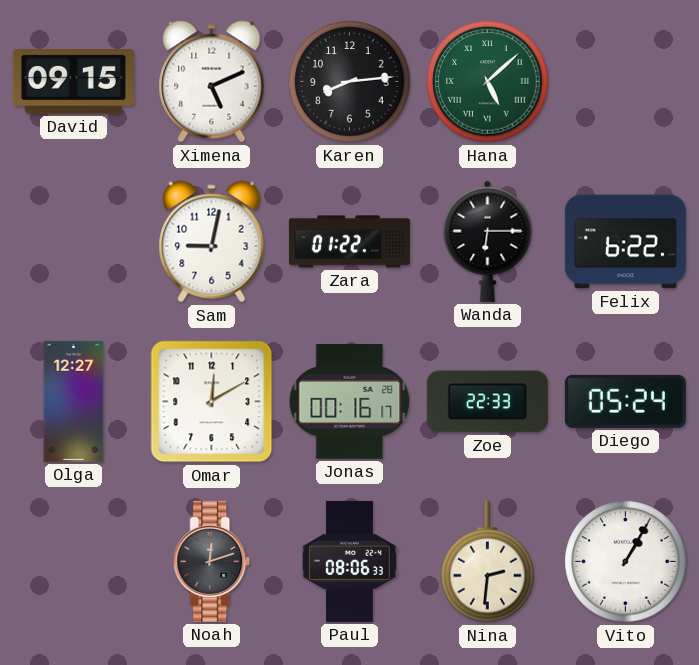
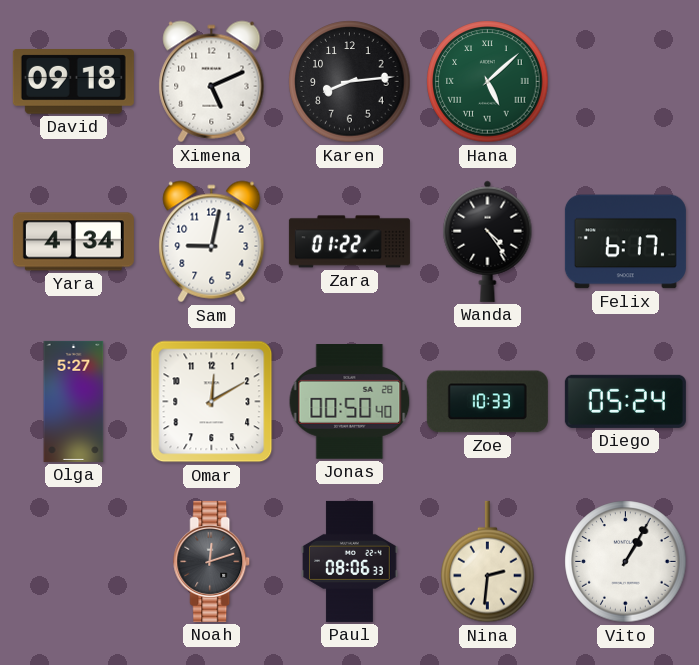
David: 09:15 -> 09:18
Yara: none -> 4:34
Wanda: 6:15 -> 4:24
Felix: 6:22 -> 6:17
Olga: 12:27 -> 5:27
Jonas: 00:16 -> 00:50
Zoe: 22:33 -> 10:33
